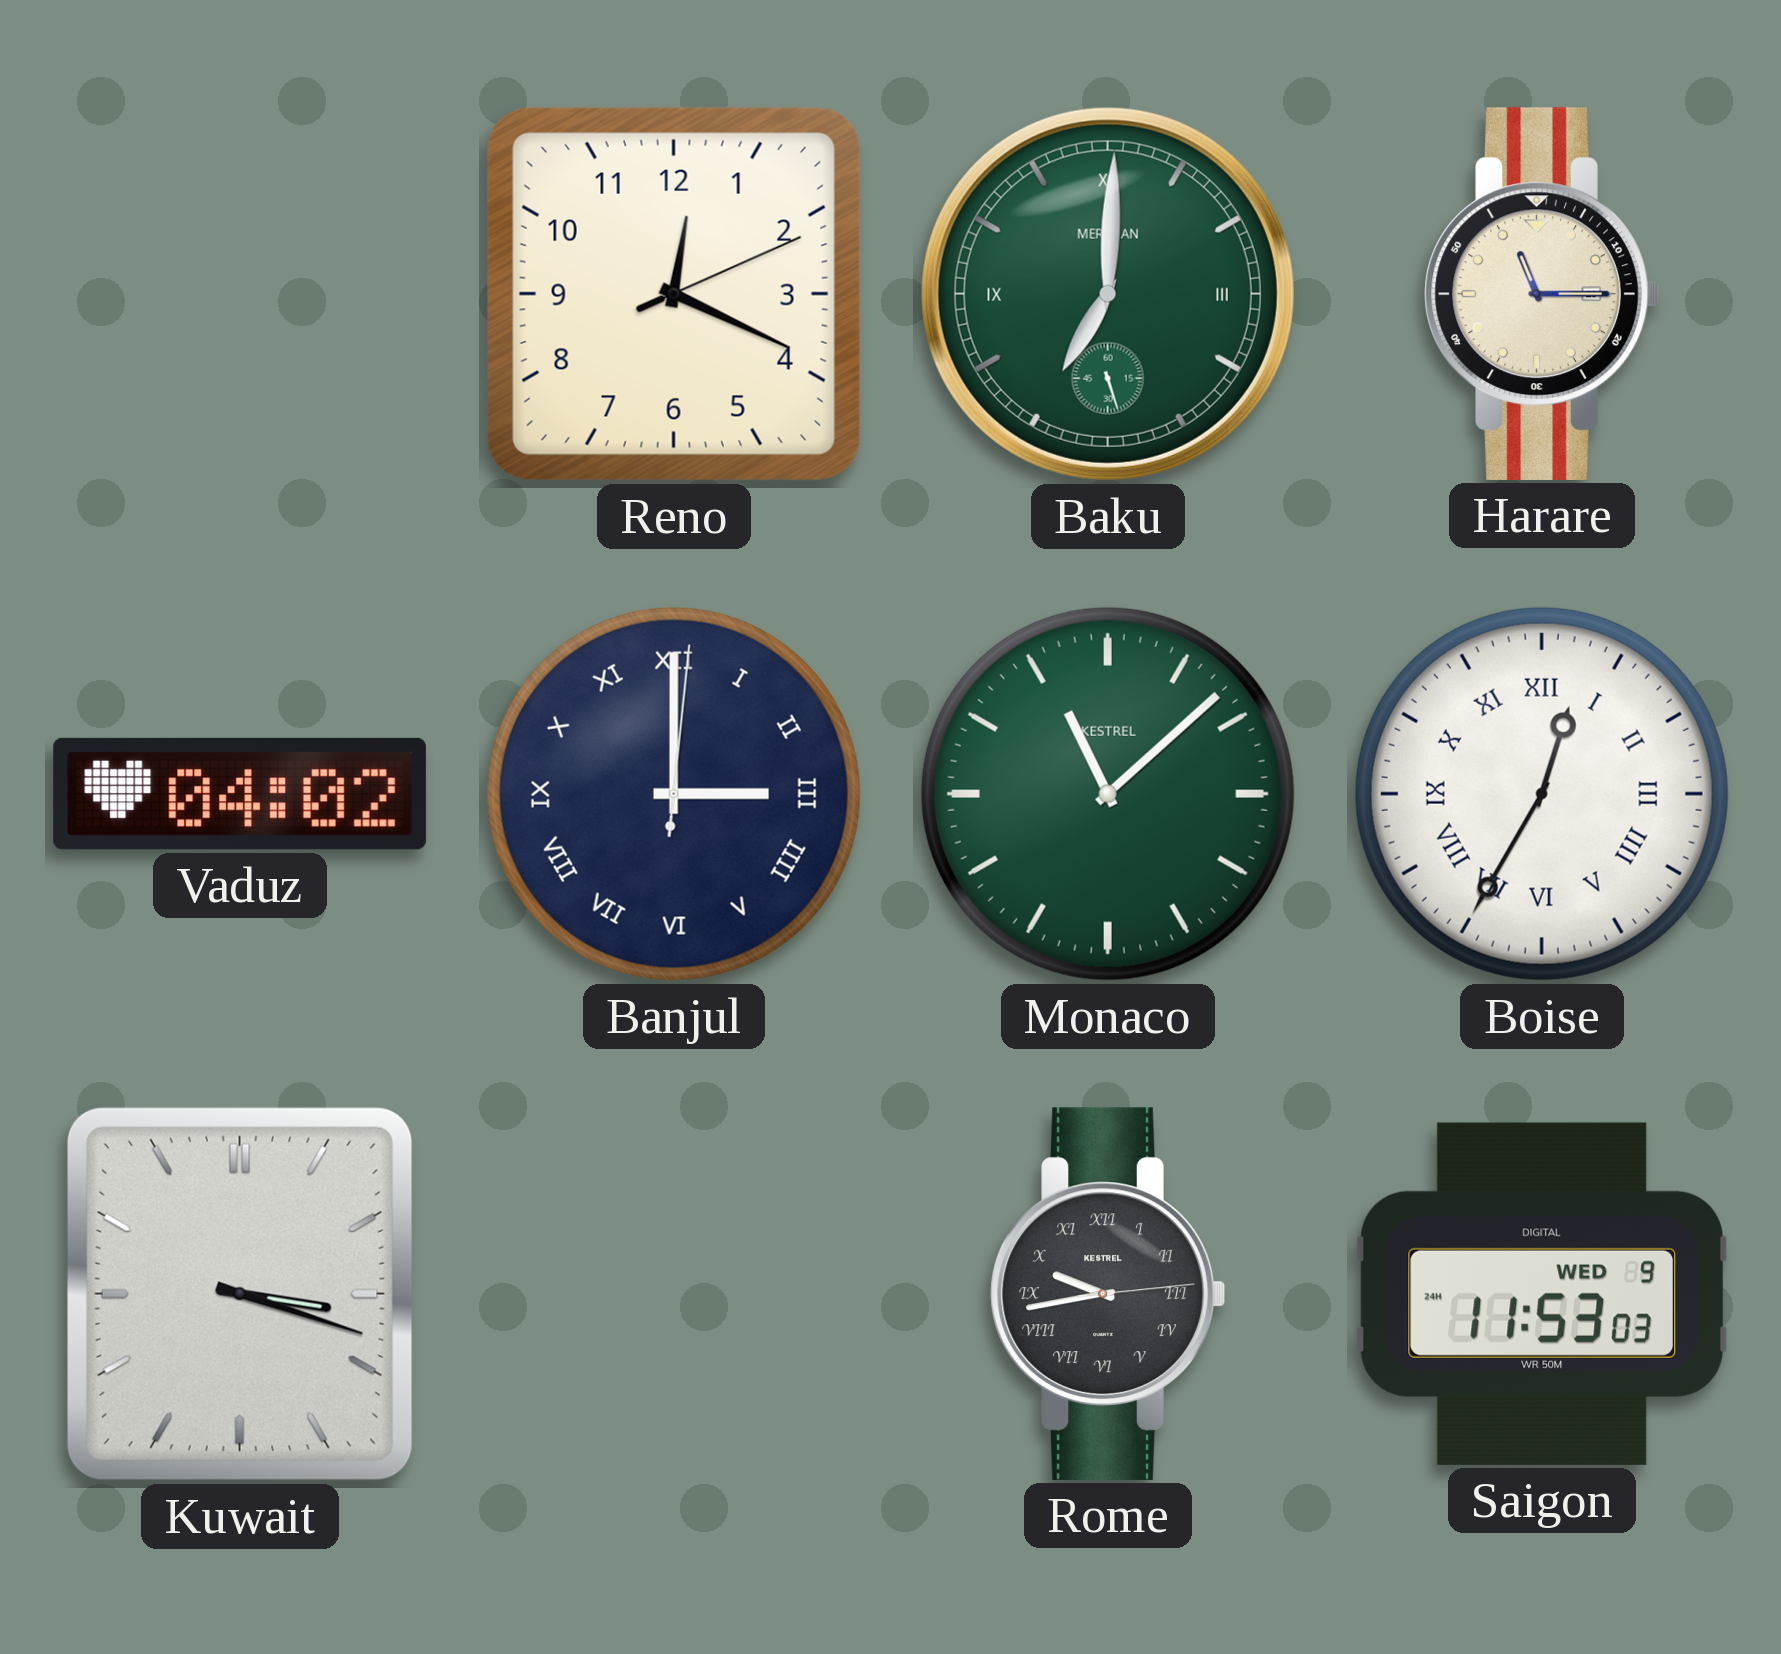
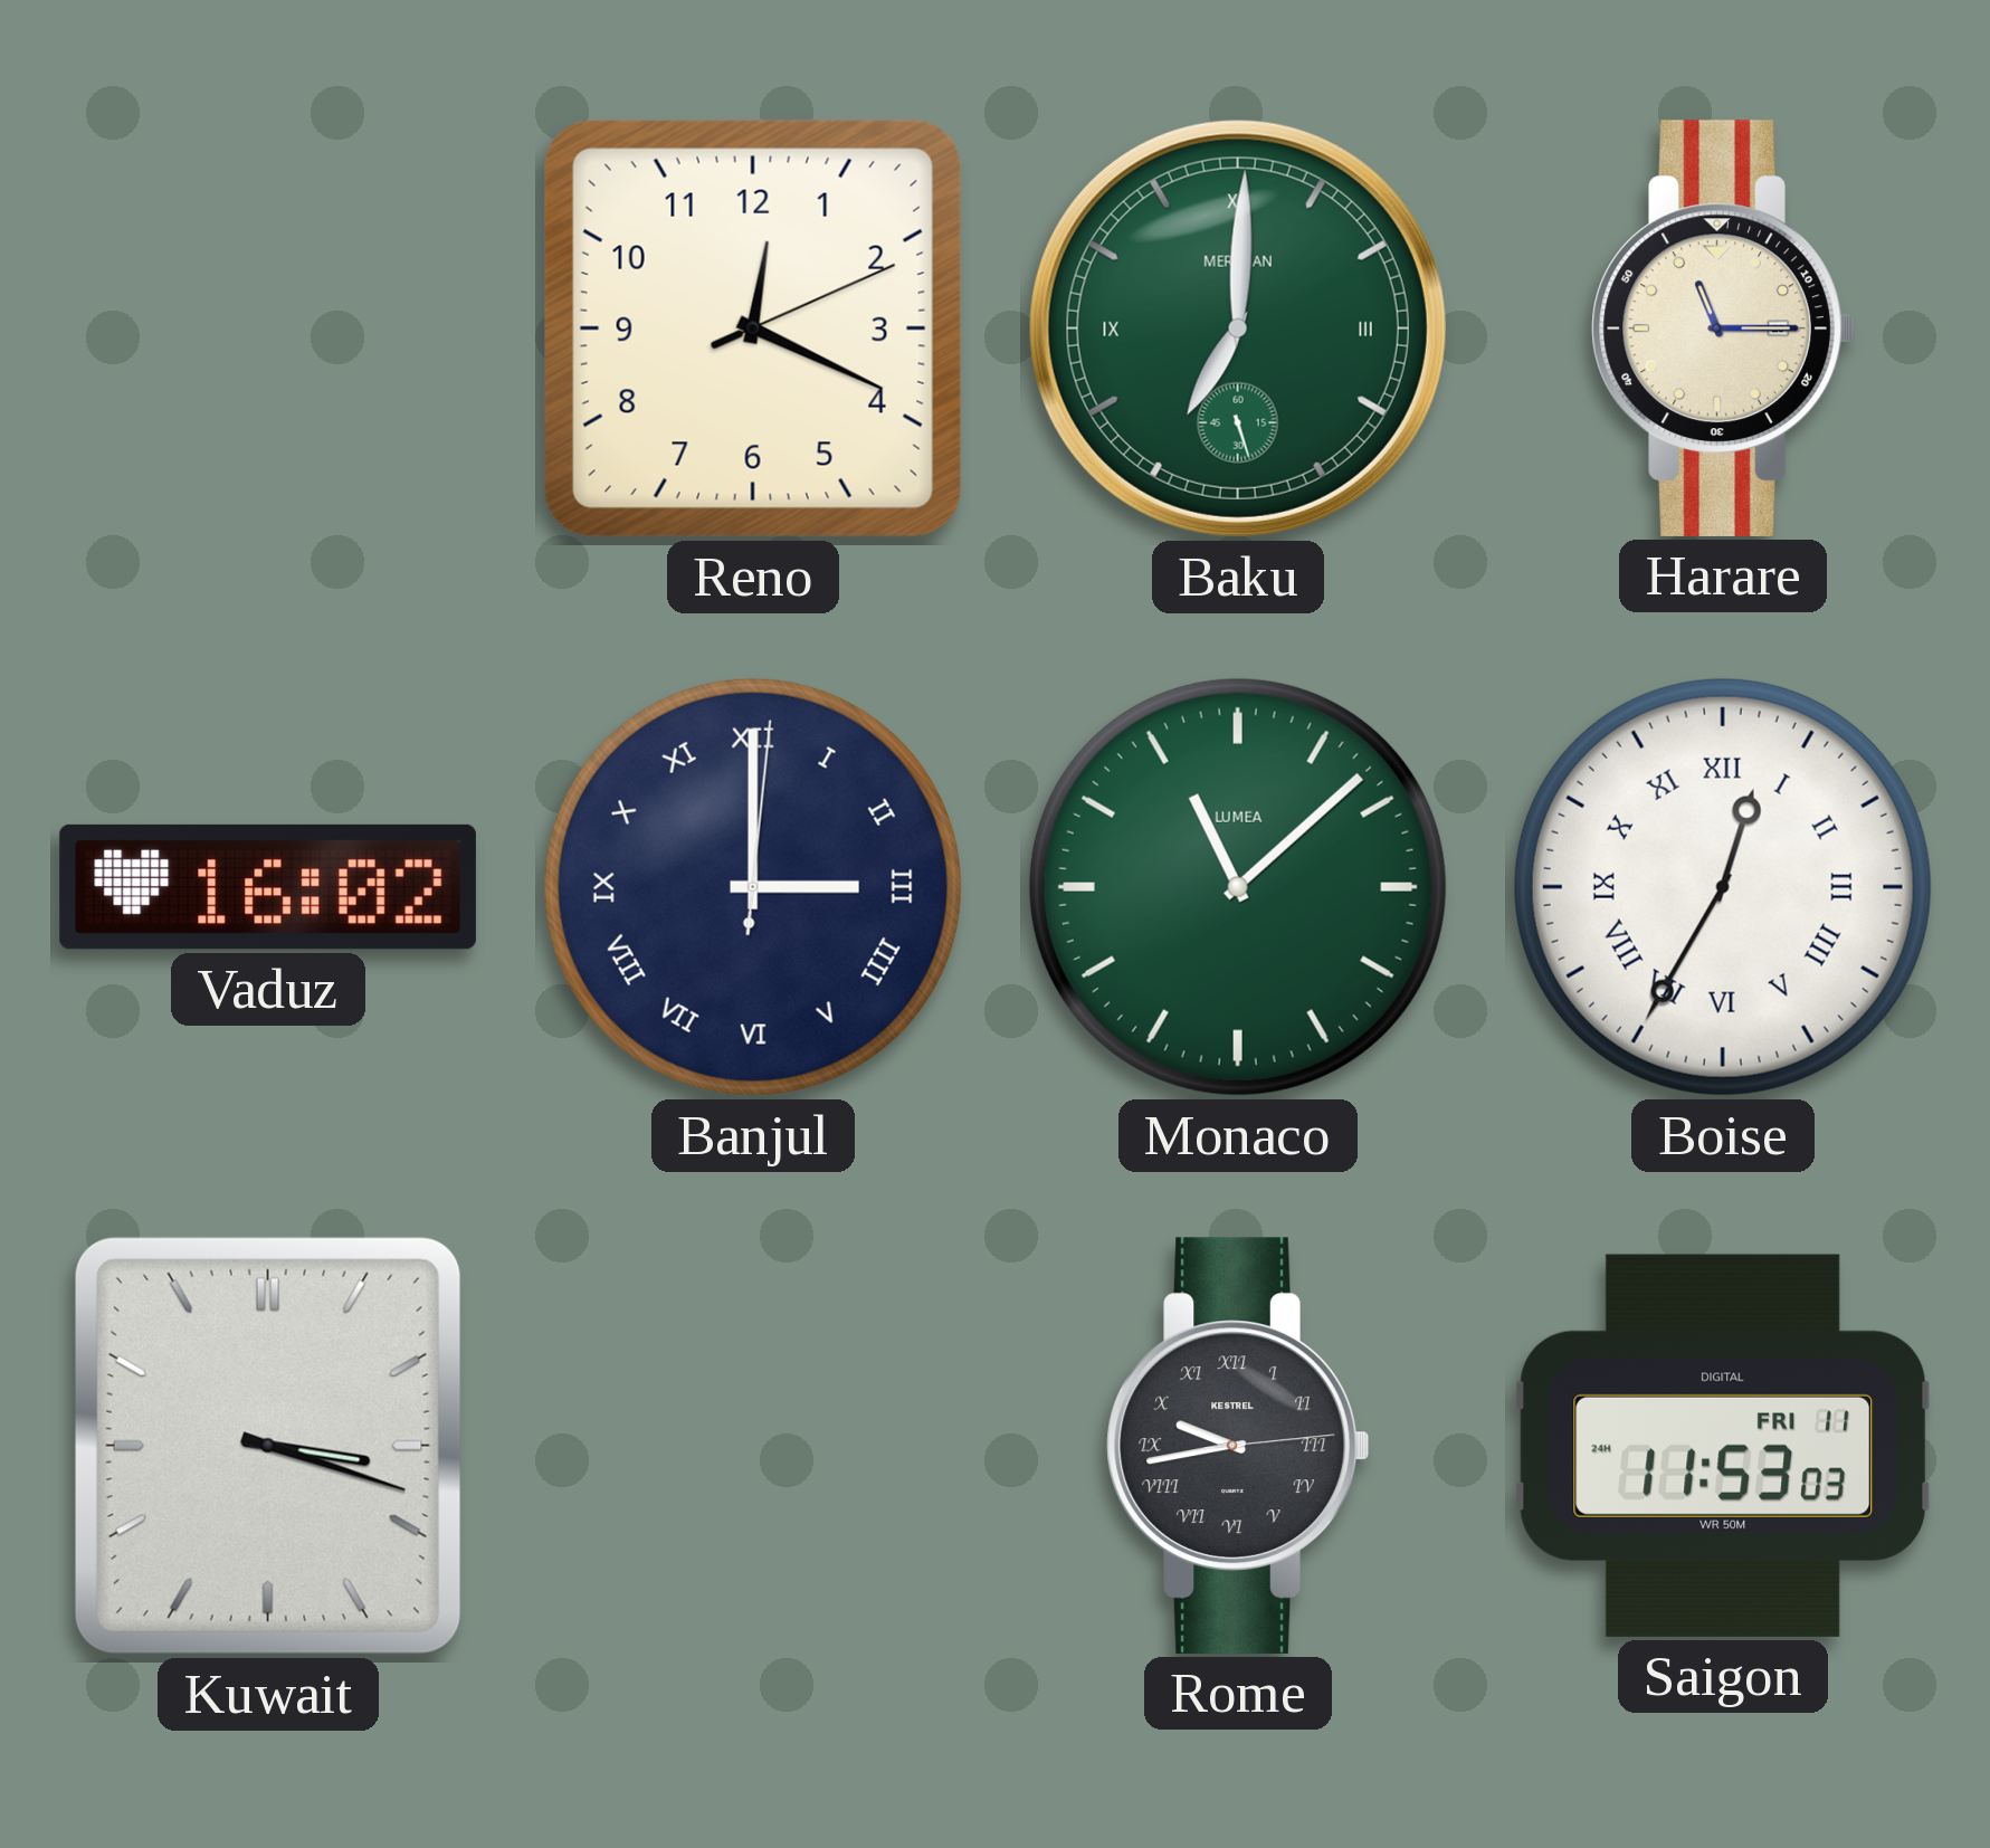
Vaduz: 04:02 -> 16:02
Monaco brand: KESTREL -> LUMEA
Saigon date: WED 9 -> FRI 11
